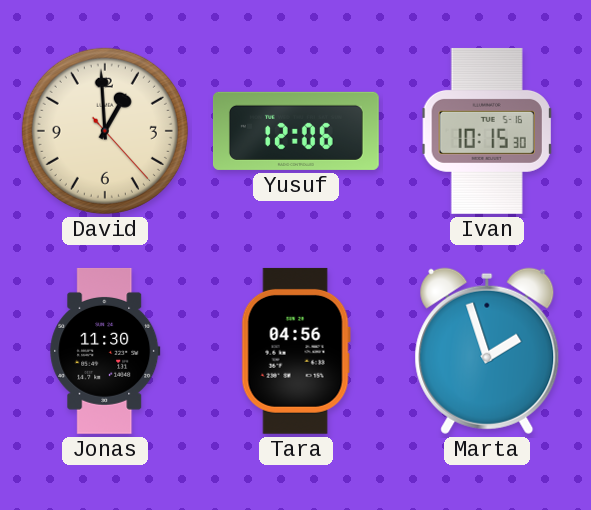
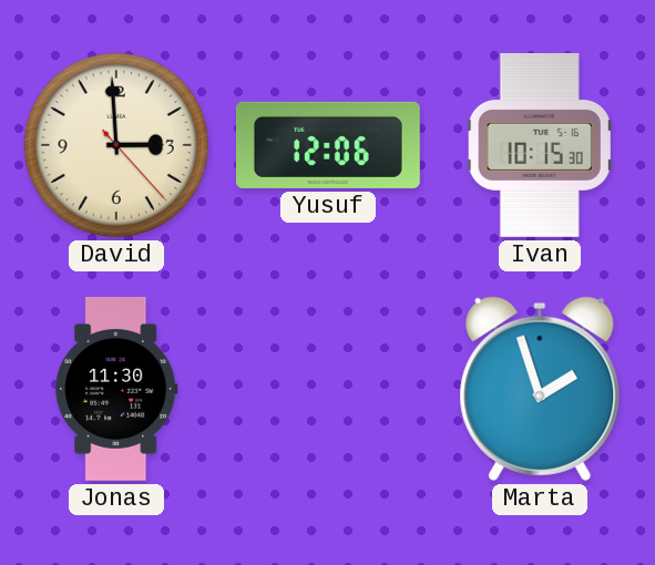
David: 12:59 -> 2:59
Tara: 04:56 -> none
